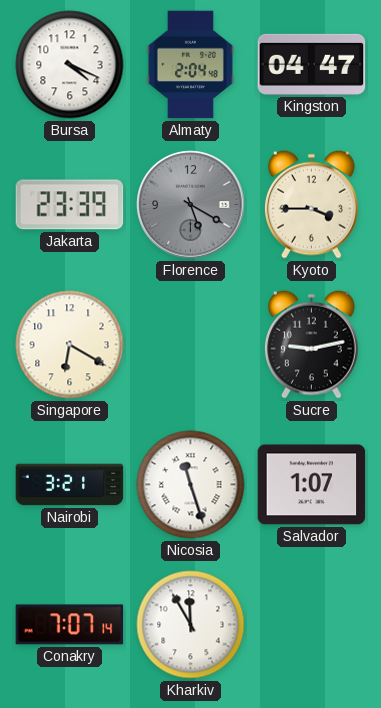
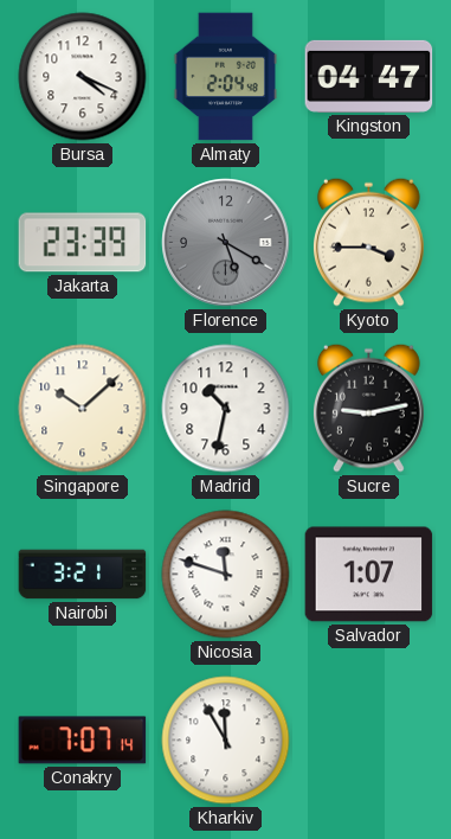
Singapore: 6:20 -> 10:08
Madrid: none -> 10:32
Nicosia: 11:27 -> 11:48
